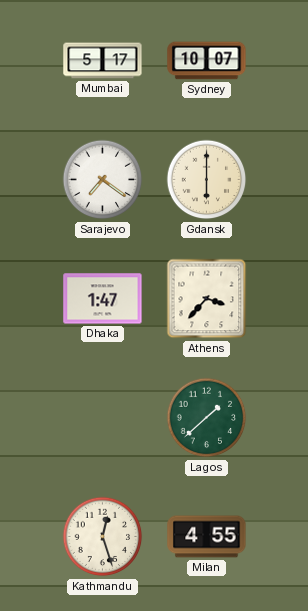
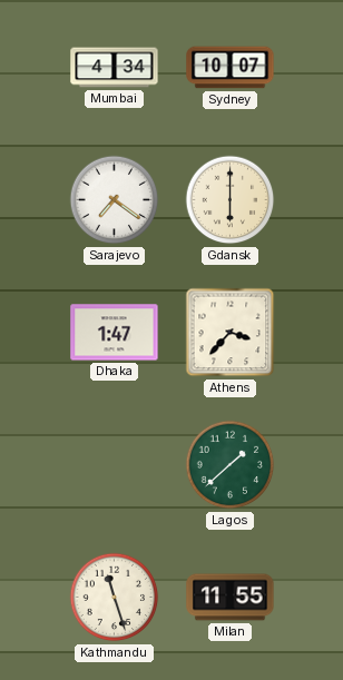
Mumbai: 5:17 -> 4:34
Kathmandu: 12:27 -> 11:27
Milan: 4:55 -> 11:55
